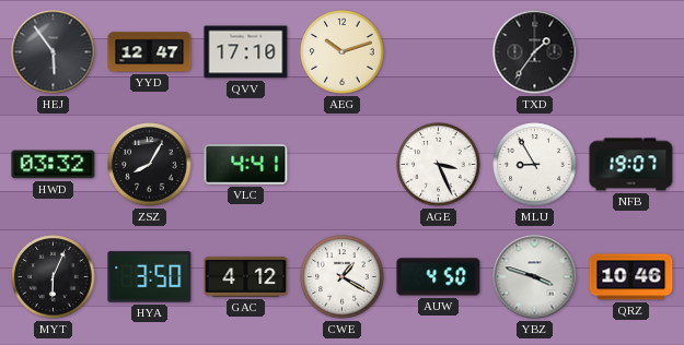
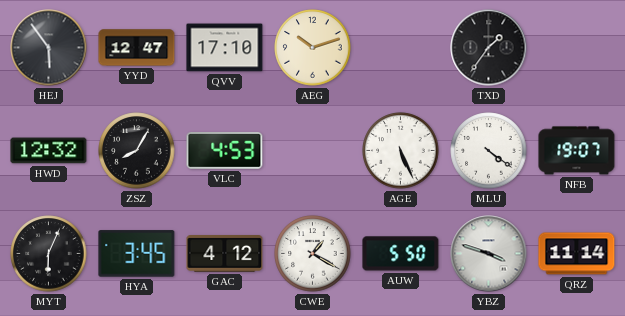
HWD: 03:32 -> 12:32
VLC: 4:41 -> 4:53
AGE: 3:26 -> 5:26
MLU: 8:55 -> 4:21
HYA: 3:50 -> 3:45
AUW: 4:50 -> 5:50
QRZ: 10:46 -> 11:14
